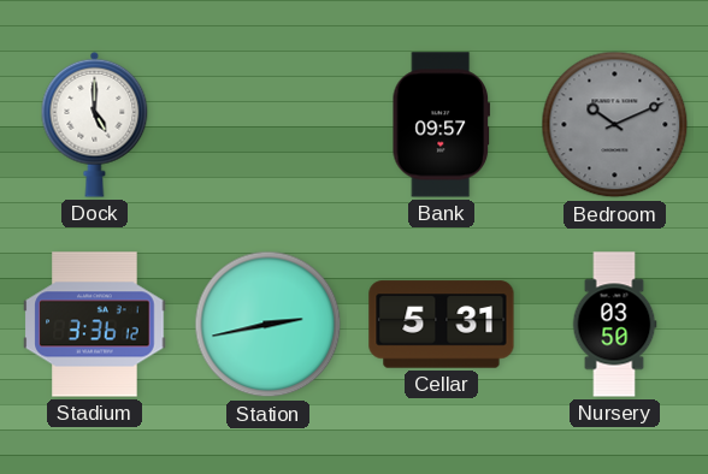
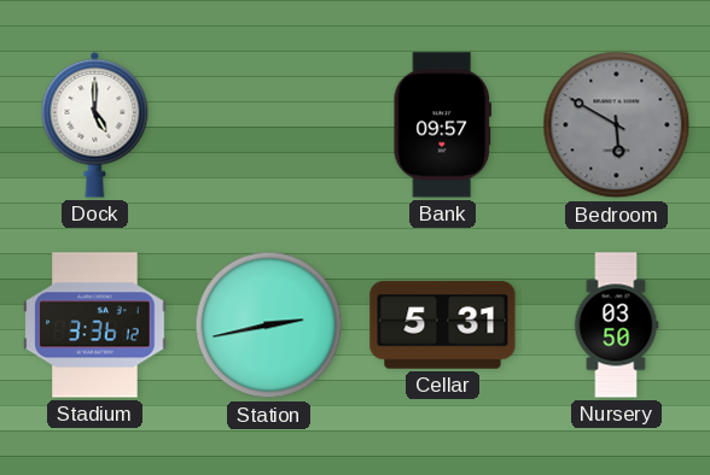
Bedroom: 10:11 -> 5:50
